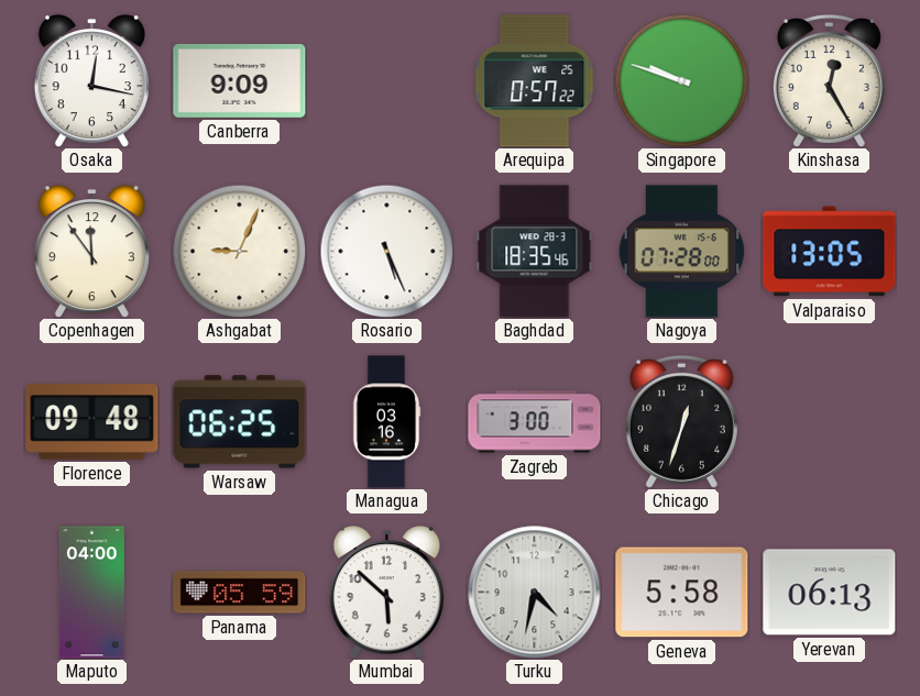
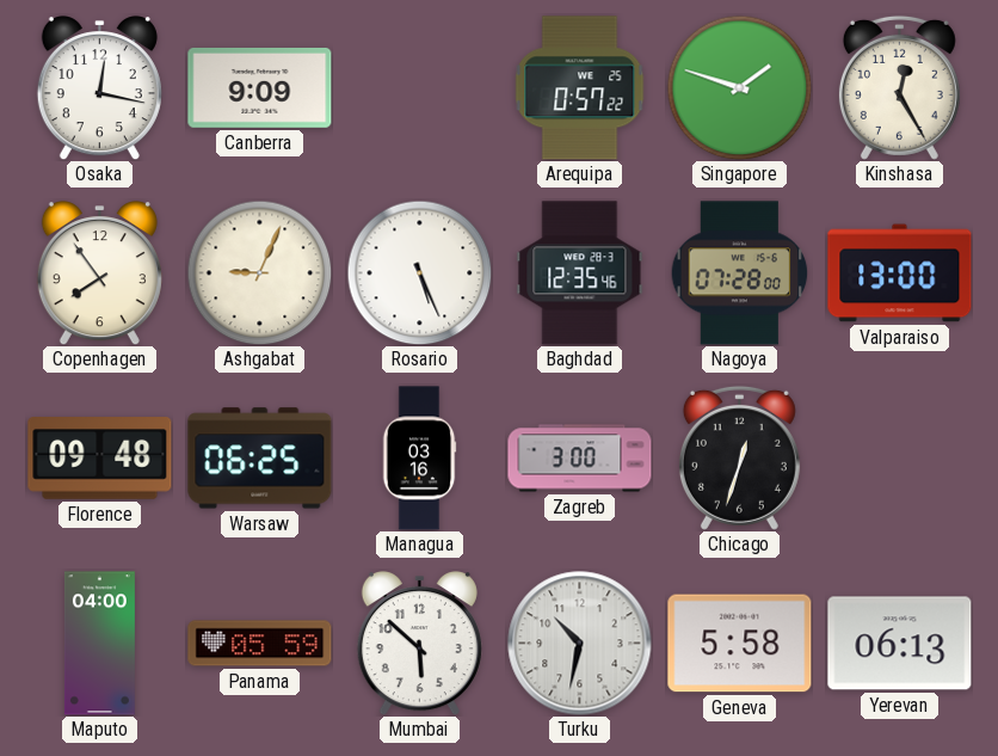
Singapore: 9:48 -> 1:48
Copenhagen: 11:54 -> 7:54
Baghdad: 18:35 -> 12:35
Valparaiso: 13:05 -> 13:00
Turku: 4:32 -> 10:32
